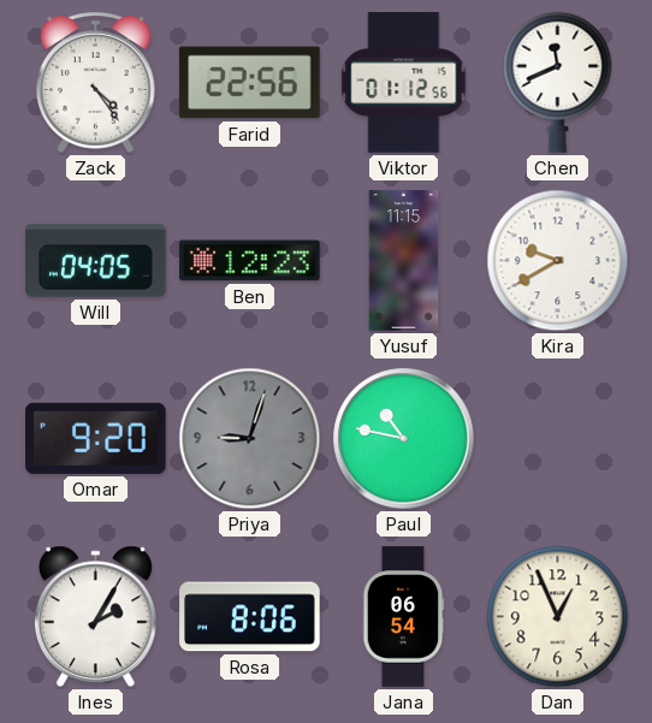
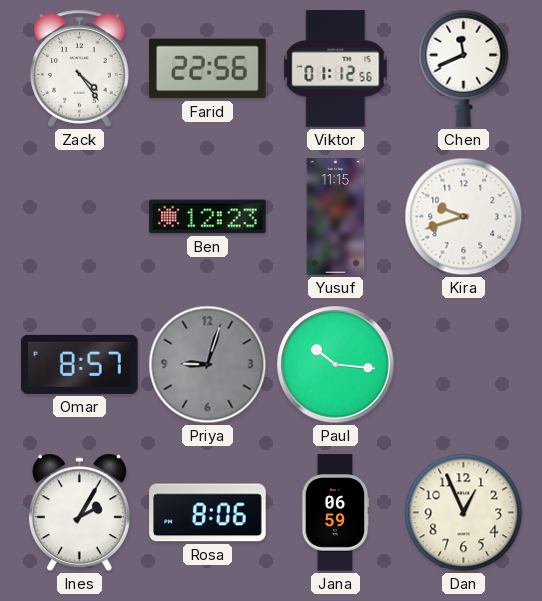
Will: 04:05 -> none
Kira: 9:40 -> 9:42
Omar: 9:20 -> 8:57
Paul: 10:47 -> 10:16
Jana: 06:54 -> 06:59
